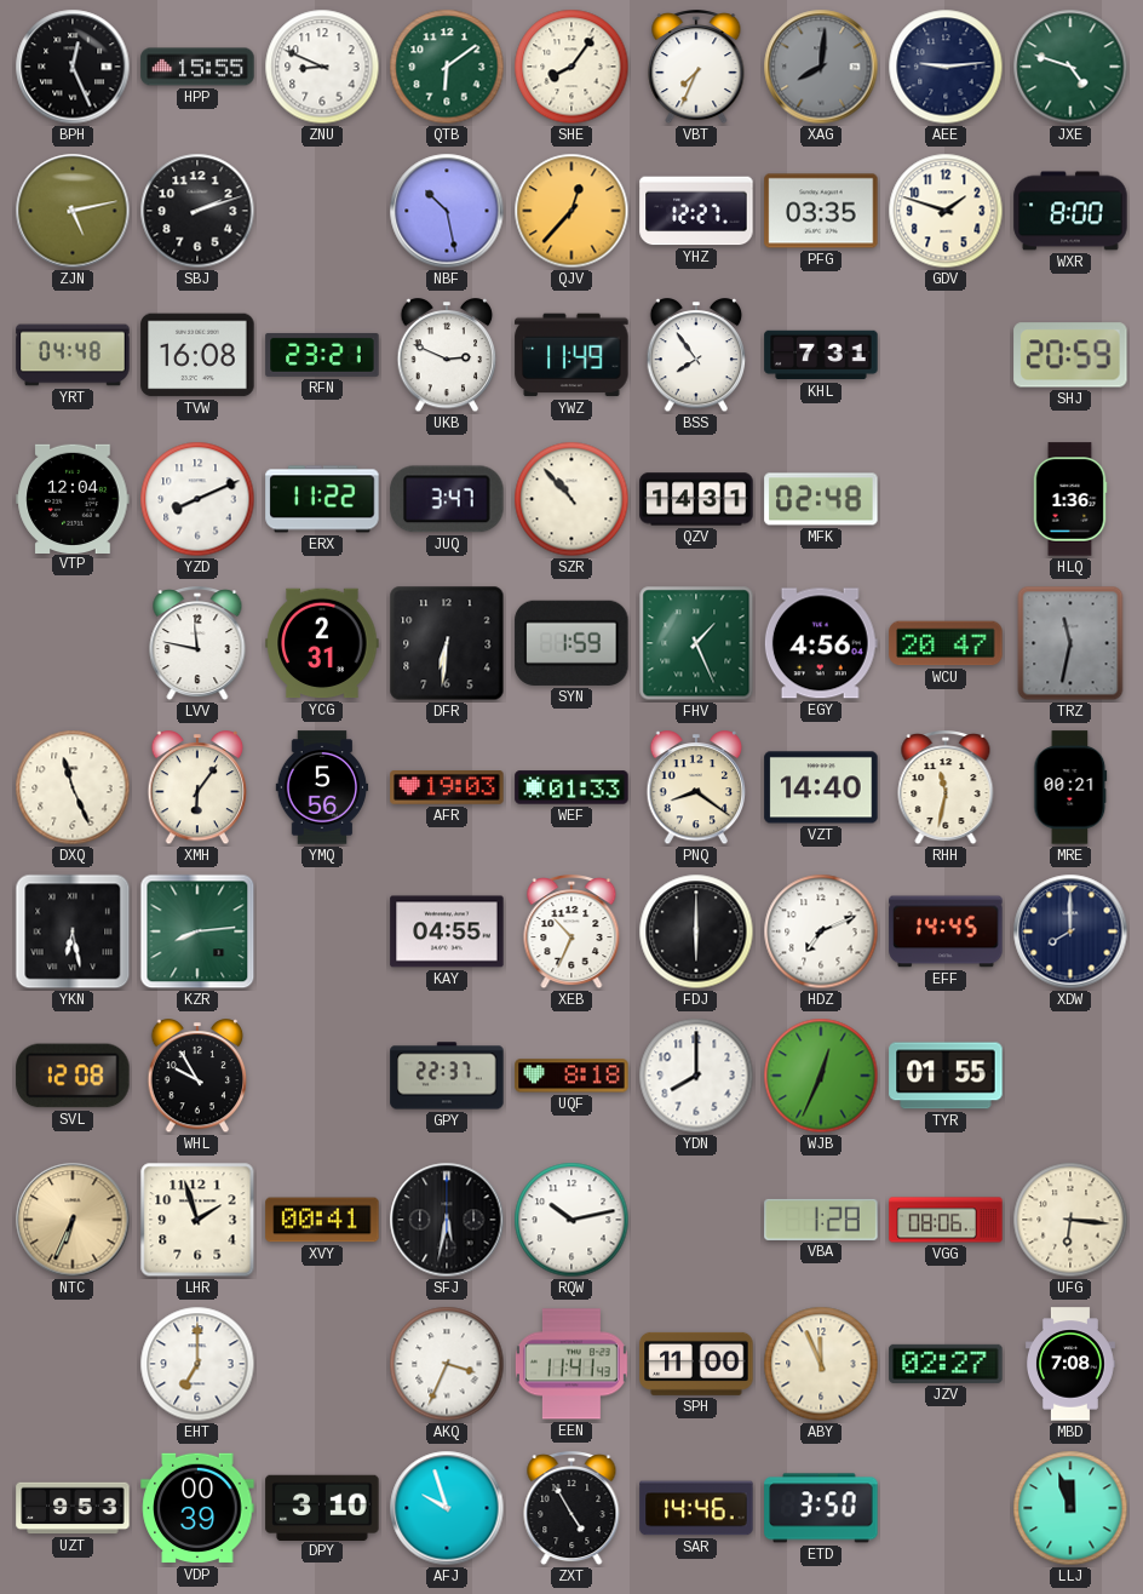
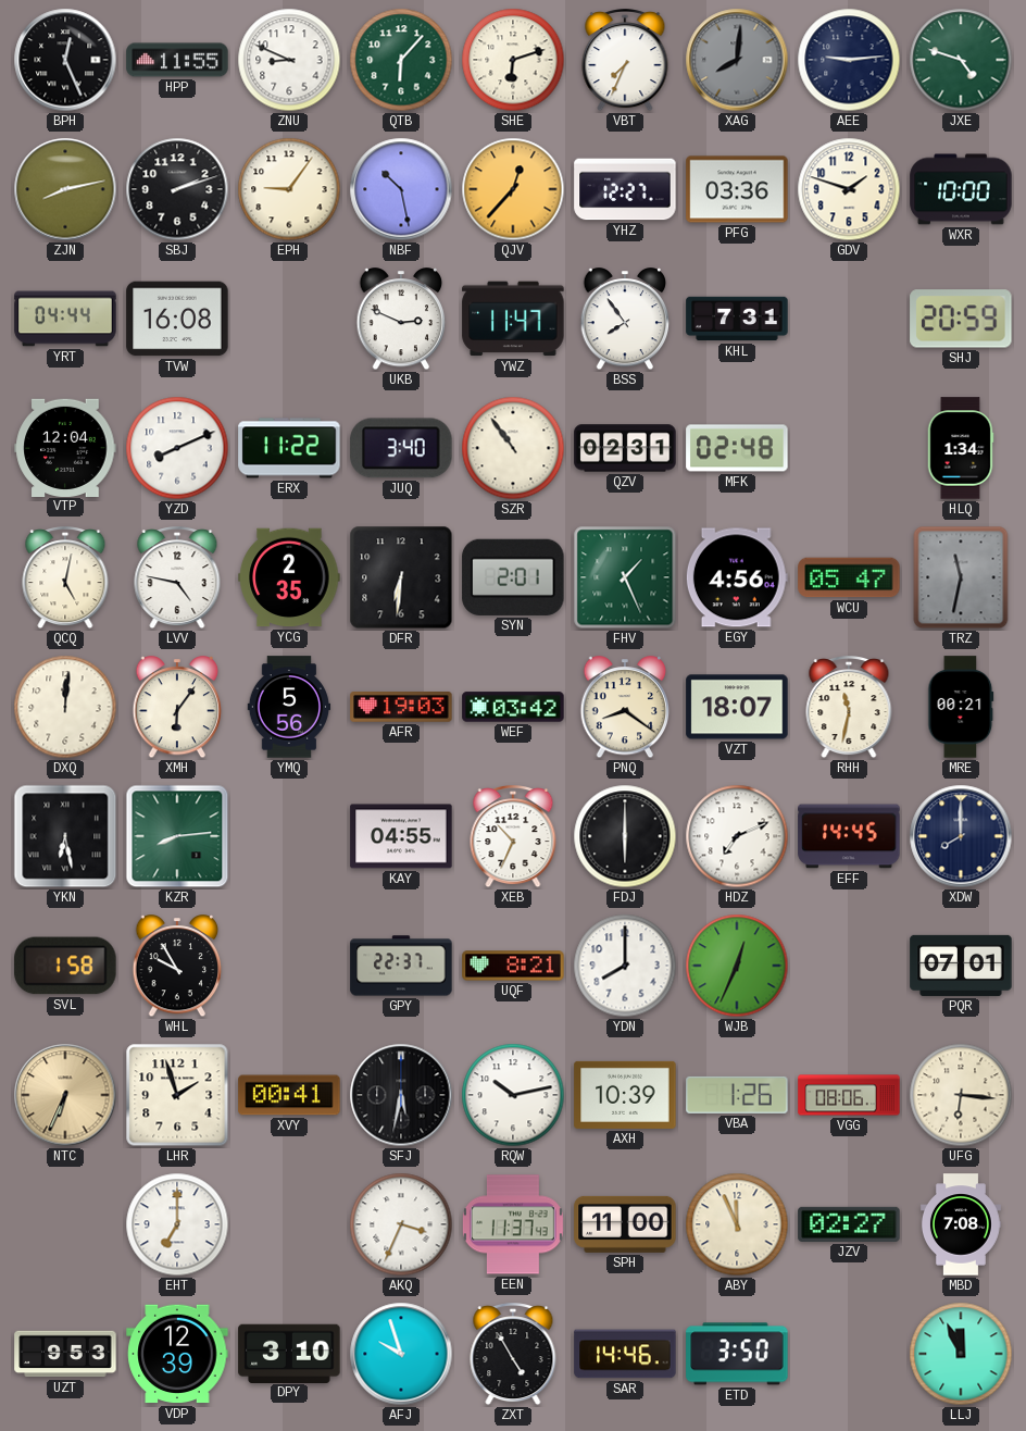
HPP: 15:55 -> 11:55
QTB: 6:09 -> 6:07
SHE: 8:06 -> 6:12
ZJN: 5:13 -> 8:13
EPH: none -> 9:06
PFG: 03:35 -> 03:36
WXR: 8:00 -> 10:00
YRT: 04:48 -> 04:44
RFN: 23:21 -> none
YWZ: 11:49 -> 11:47
JUQ: 3:47 -> 3:40
SZR: 10:53 -> 10:54
QZV: 14:31 -> 02:31
HLQ: 1:36 -> 1:34
QCQ: none -> 5:02
LVV: 11:47 -> 4:47
YCG: 2:31 -> 2:35
SYN: 1:59 -> 2:01
WCU: 20:47 -> 05:47
DXQ: 11:26 -> 12:01
WEF: 01:33 -> 03:42
VZT: 14:40 -> 18:07
SVL: 12:08 -> 1:58
UQF: 8:18 -> 8:21
TYR: 01:55 -> none
PQR: none -> 07:01
AXH: none -> 10:39
VBA: 1:28 -> 1:26
EEN: 11:41 -> 11:37
VDP: 00:39 -> 12:39
LLJ: 11:57 -> 11:56
